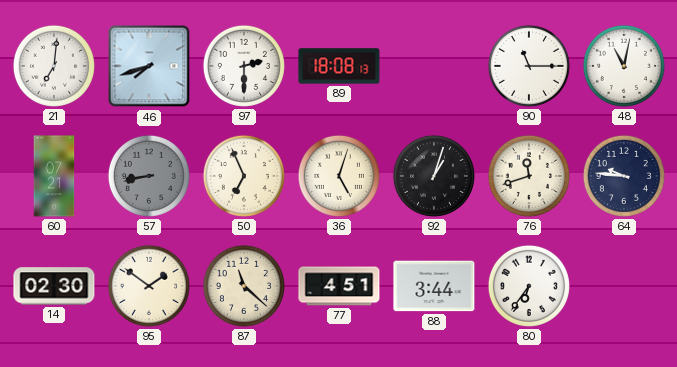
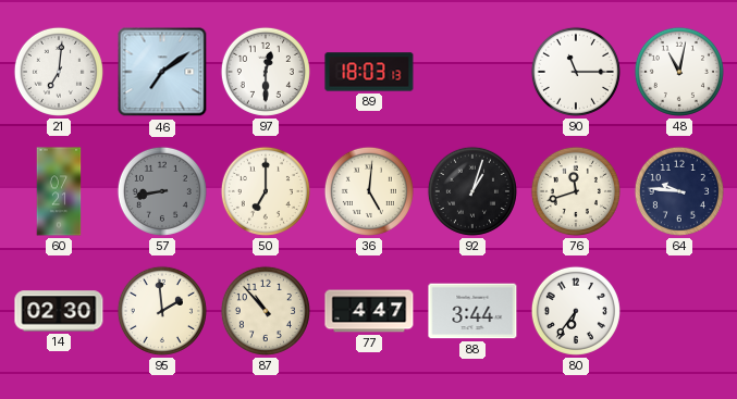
46: 7:42 -> 7:09
97: 2:30 -> 12:30
89: 18:08 -> 18:03
50: 6:56 -> 7:00
36: 5:03 -> 5:01
95: 1:51 -> 1:59
87: 11:22 -> 10:53
77: 4:51 -> 4:47
